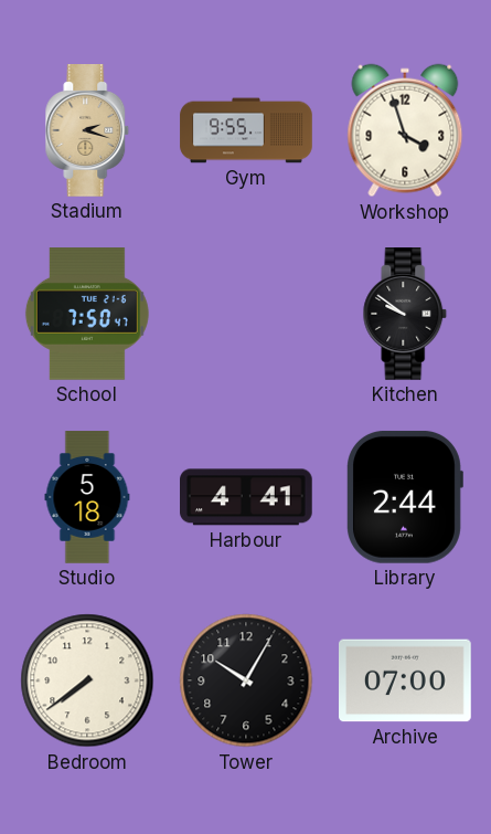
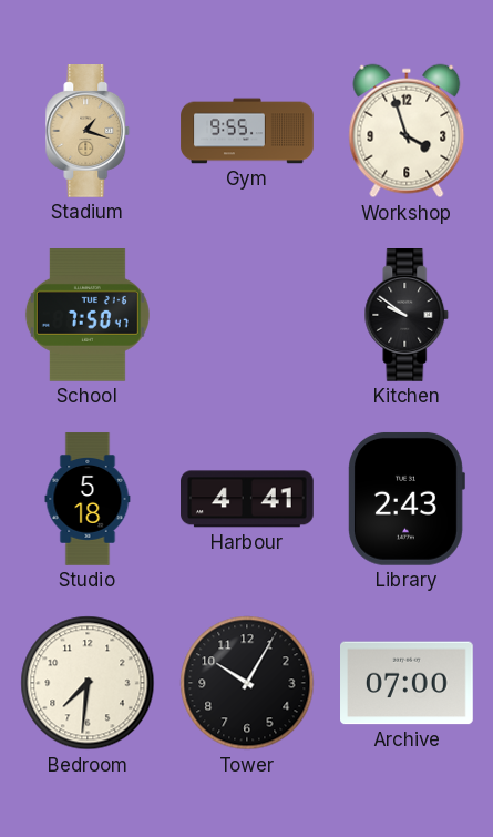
Stadium: 2:18 -> 1:18
Library: 2:44 -> 2:43
Bedroom: 7:39 -> 7:31
